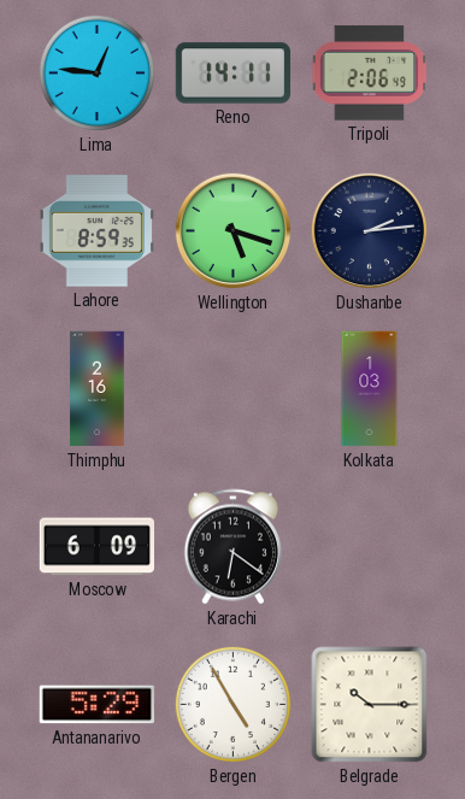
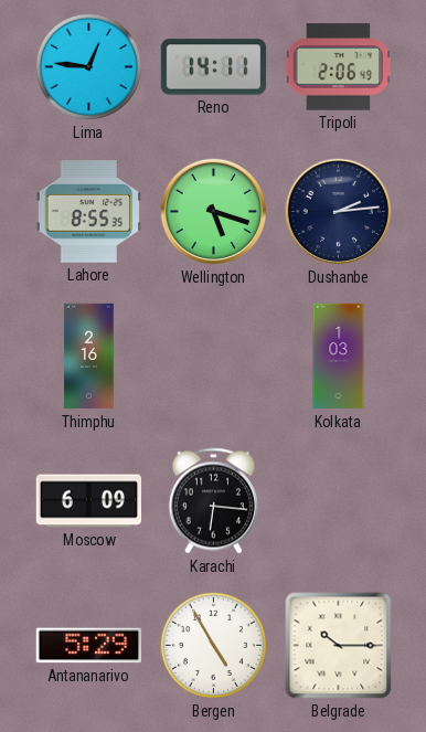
Lahore: 8:59 -> 8:55
Karachi: 6:21 -> 6:16
